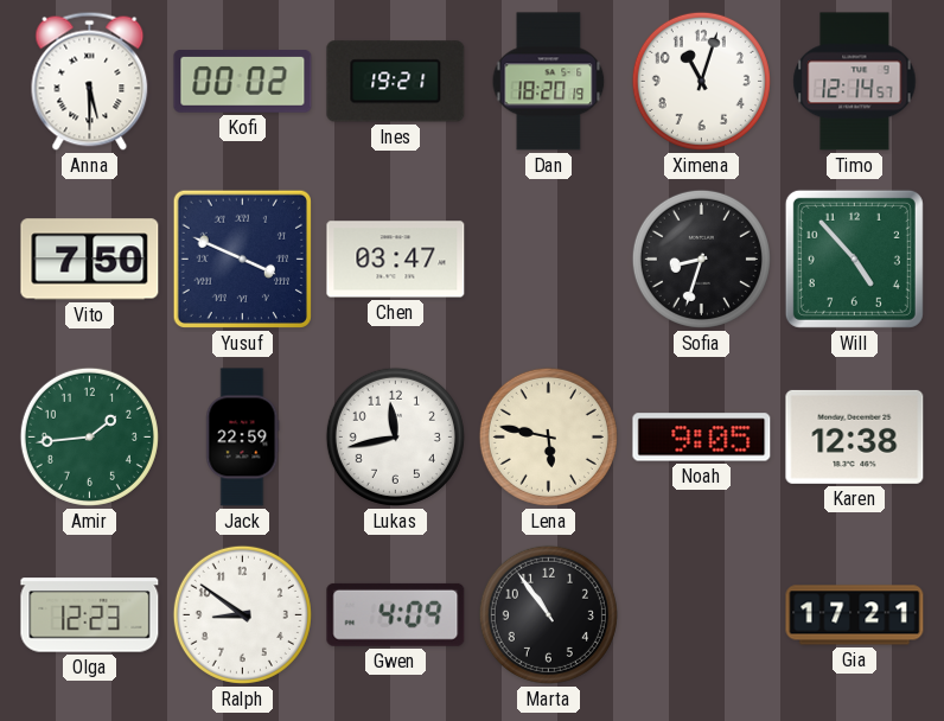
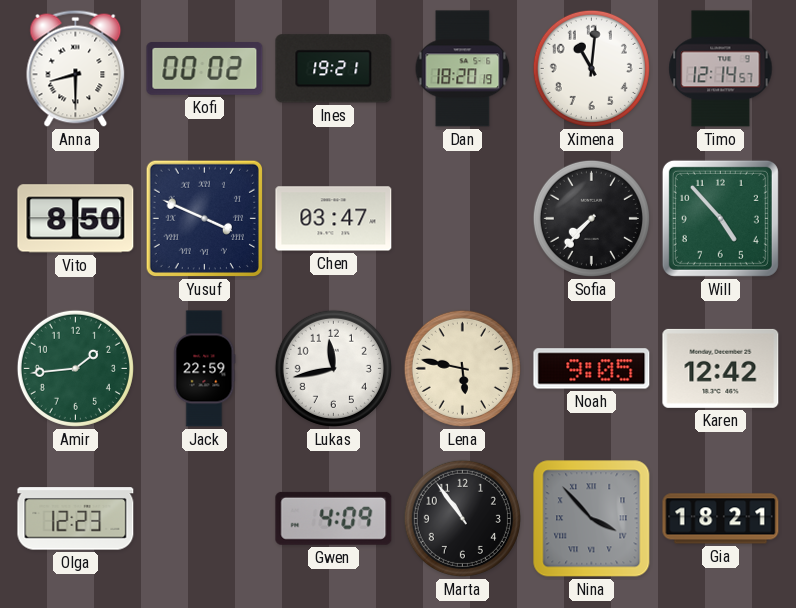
Anna: 5:30 -> 8:30
Ximena: 11:03 -> 11:01
Vito: 7:50 -> 8:50
Sofia: 8:33 -> 7:37
Karen: 12:38 -> 12:42
Ralph: 8:51 -> none
Nina: none -> 3:53
Gia: 17:21 -> 18:21
